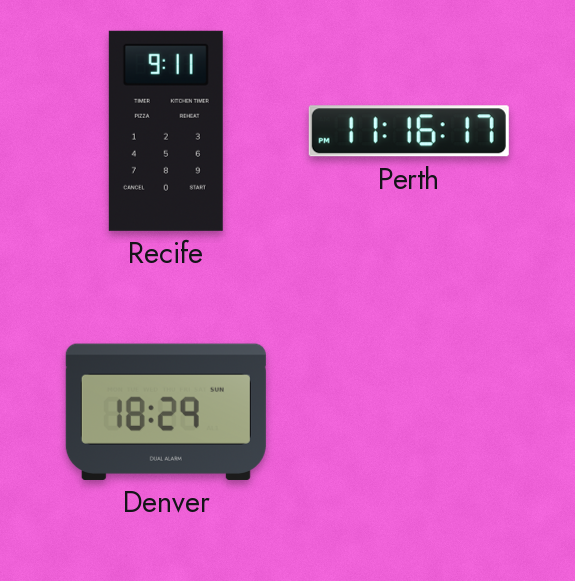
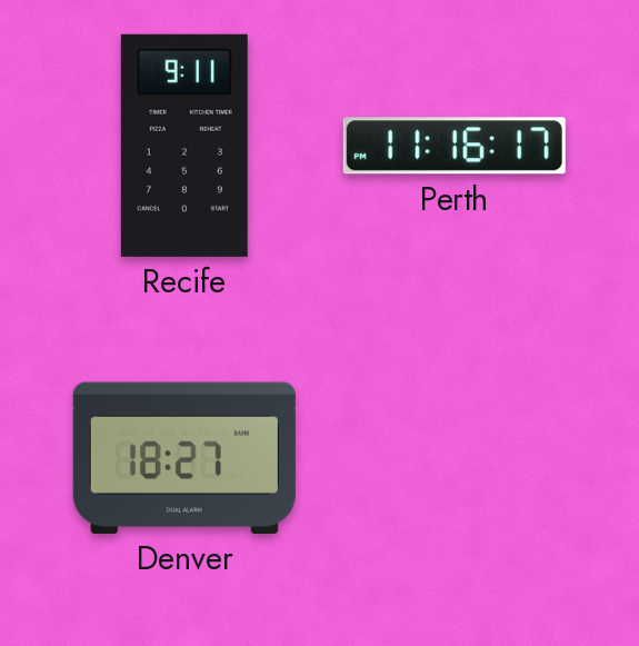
Denver: 18:29 -> 18:27
